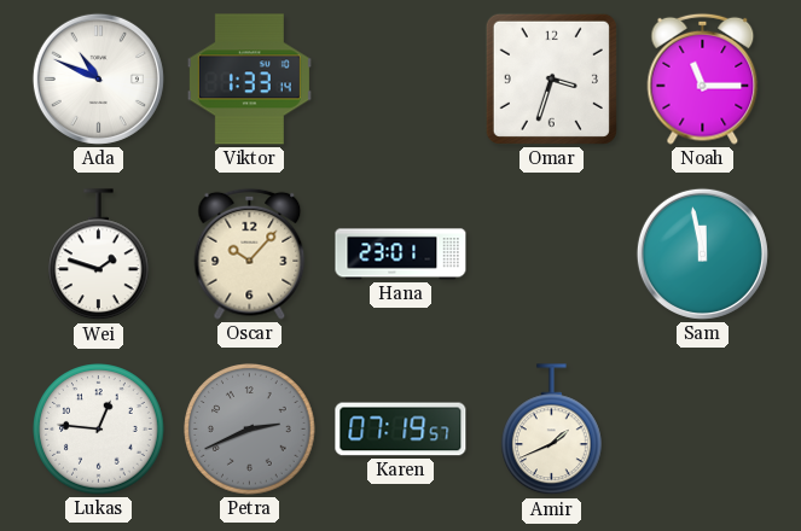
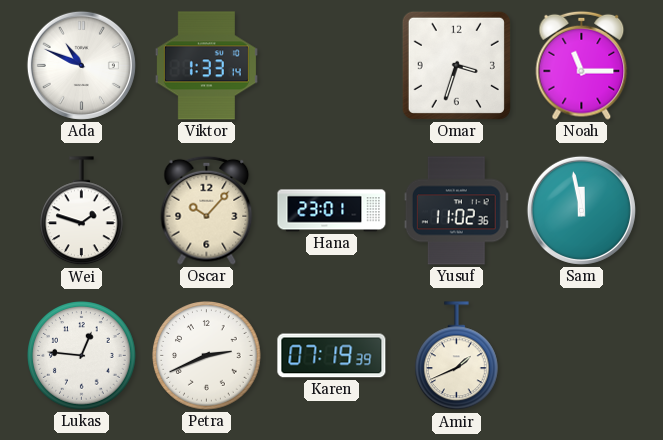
Yusuf: none -> 11:02
Petra dial: grey -> white
Karen: 07:19:57 -> 07:19:39
